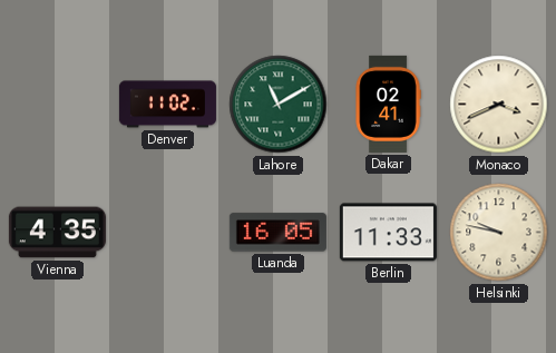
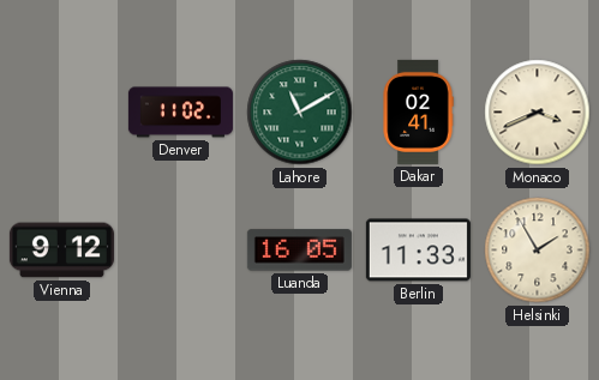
Vienna: 4:35 -> 9:12
Helsinki: 9:47 -> 1:55
